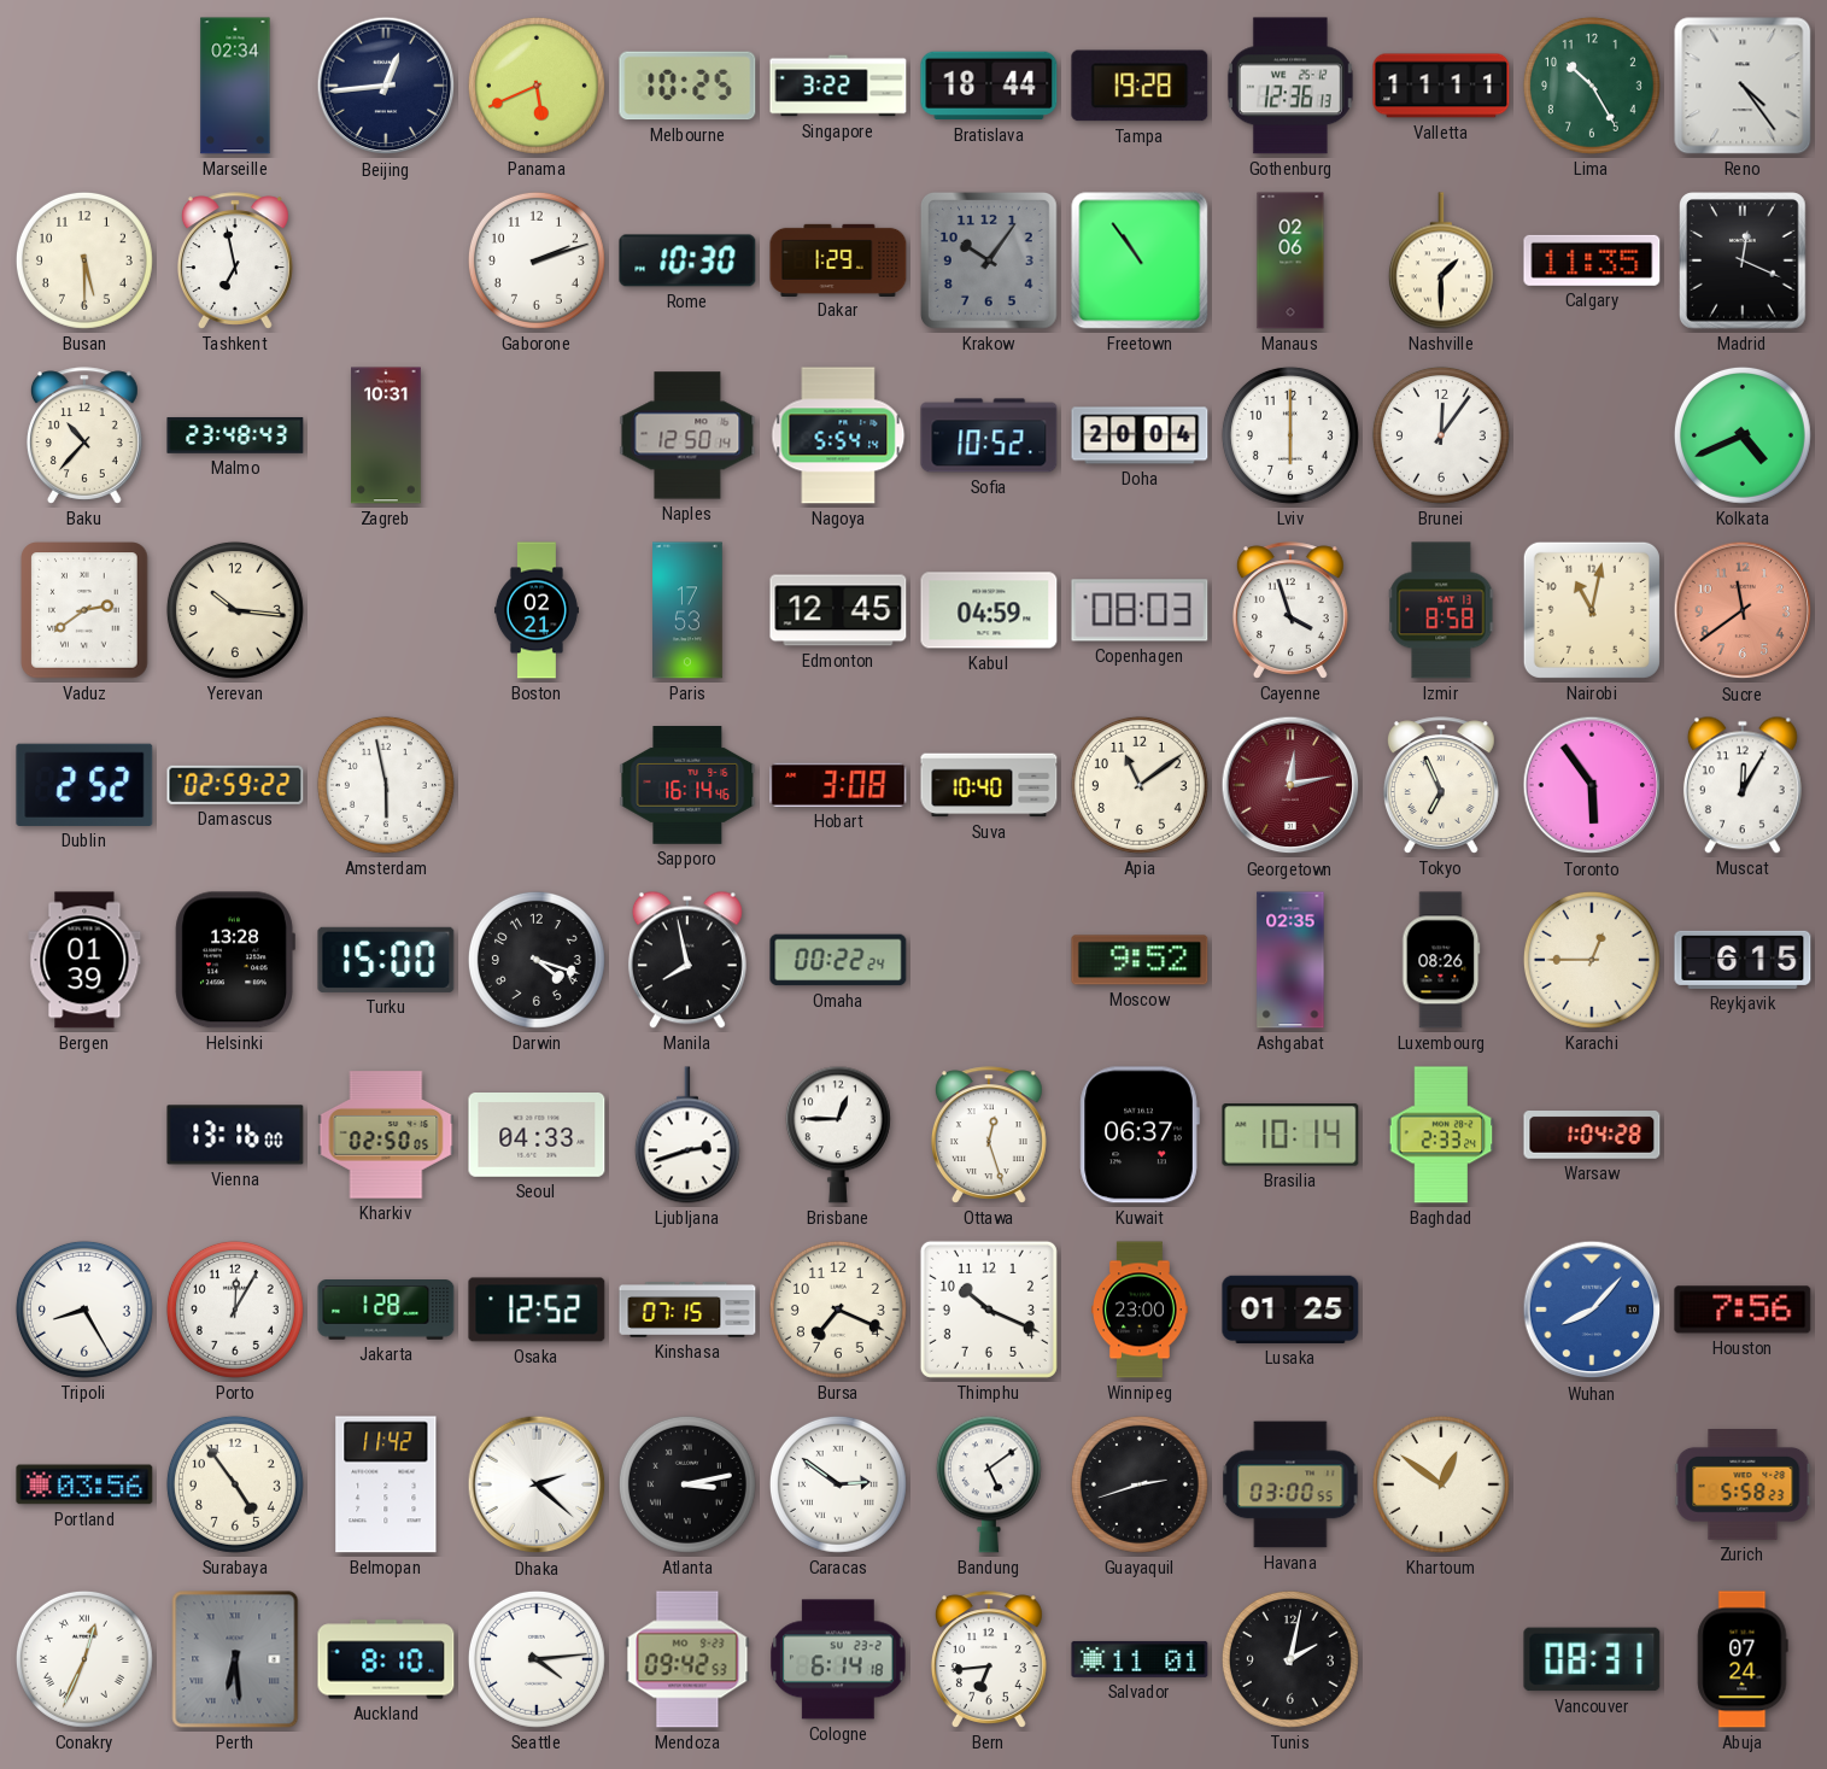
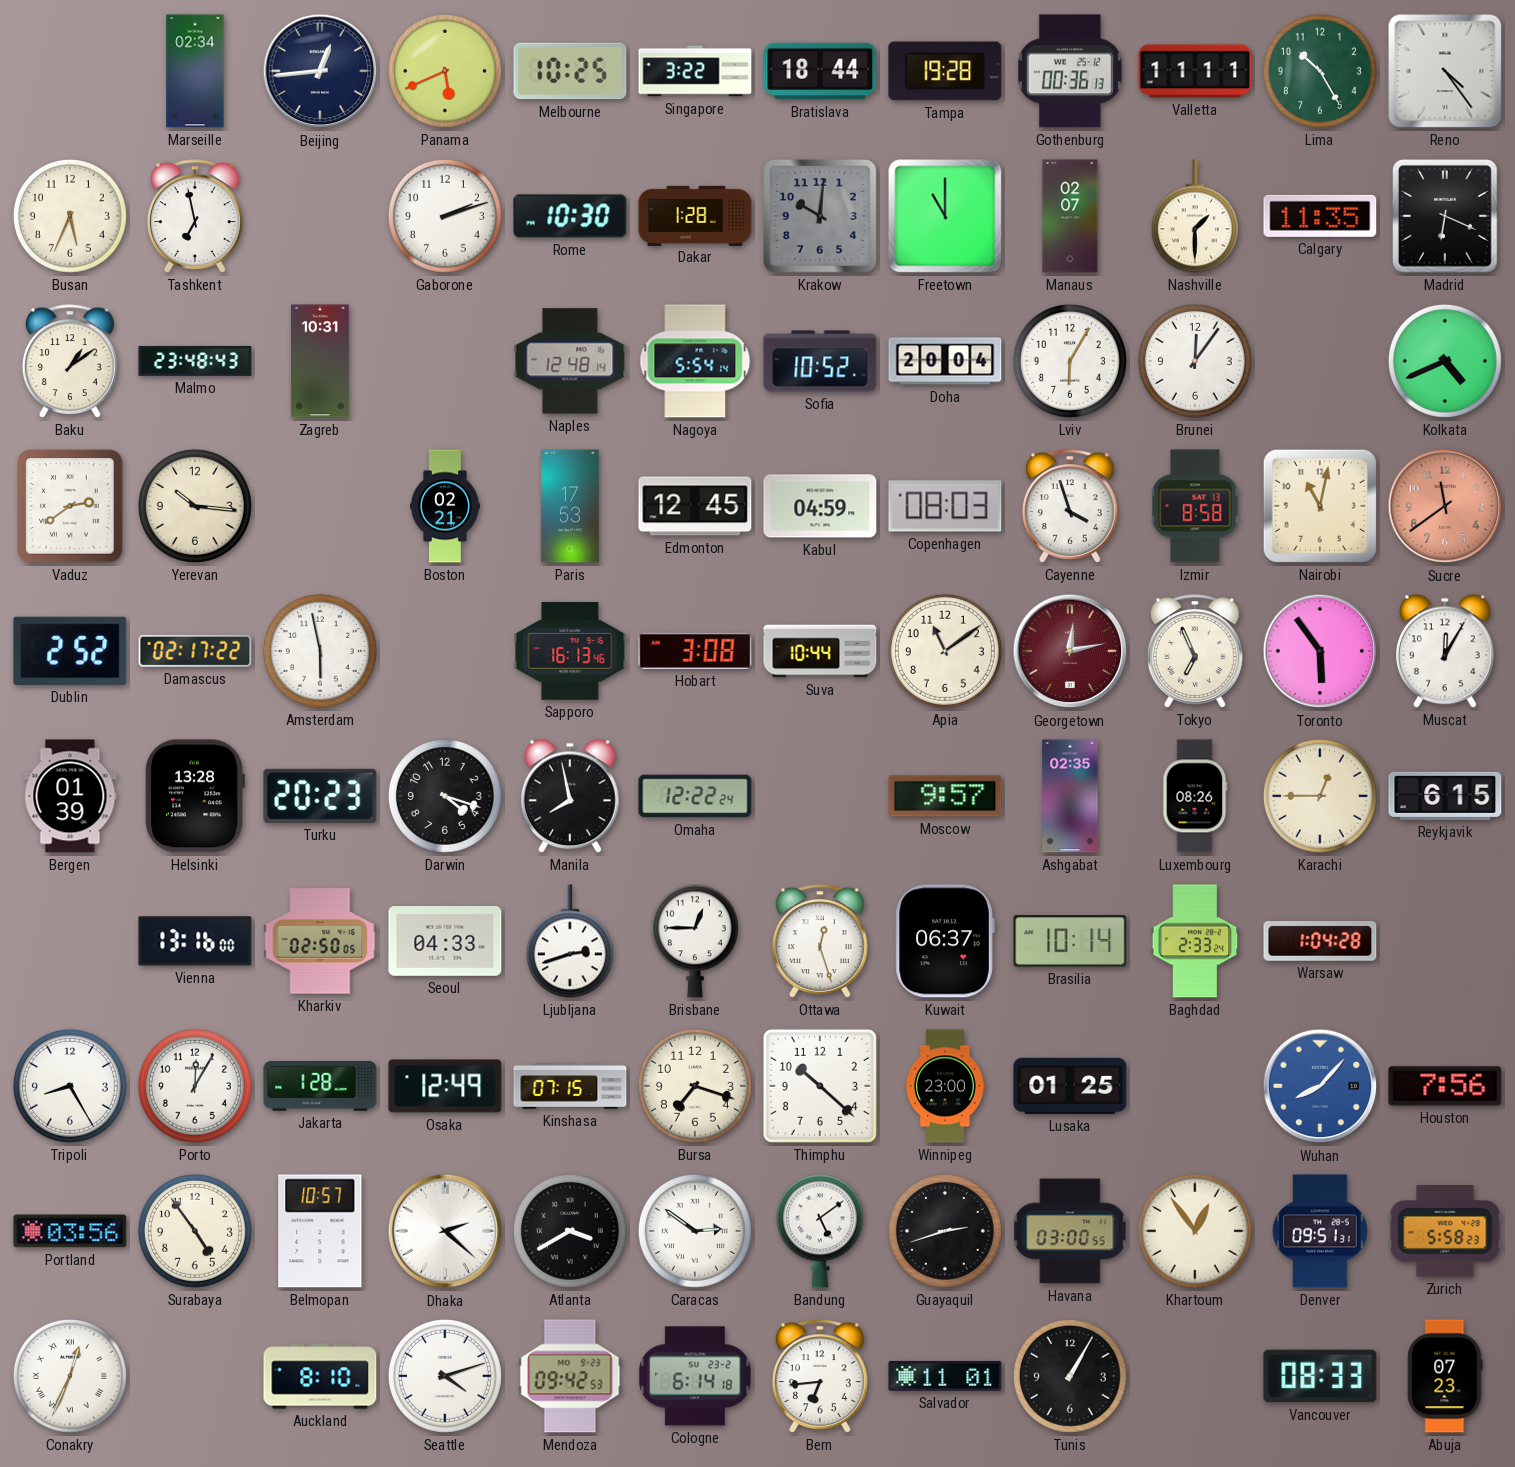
Gothenburg: 12:36 -> 00:36
Busan: 5:30 -> 5:34
Dakar: 1:29 -> 1:28
Krakow: 10:06 -> 10:01
Freetown: 10:54 -> 11:00
Manaus: 02:06 -> 02:07
Madrid: 12:19 -> 6:19
Baku: 10:37 -> 1:09
Naples: 12:50 -> 12:48
Lviv: 6:00 -> 6:05
Damascus: 02:59 -> 02:17
Sapporo: 16:14 -> 16:13
Suva: 10:40 -> 10:44
Turku: 15:00 -> 20:23
Omaha: 00:22 -> 12:22
Moscow: 9:52 -> 9:57
Osaka: 12:52 -> 12:49
Bursa: 7:19 -> 7:18
Thimphu: 10:19 -> 10:22
Belmopan: 11:42 -> 10:57
Atlanta: 3:13 -> 3:40
Khartoum: 12:51 -> 12:54
Denver: none -> 09:51
Perth: 6:29 -> none
Seattle: 4:14 -> 4:12
Tunis: 2:02 -> 1:05
Vancouver: 08:31 -> 08:33
Abuja: 07:24 -> 07:23
